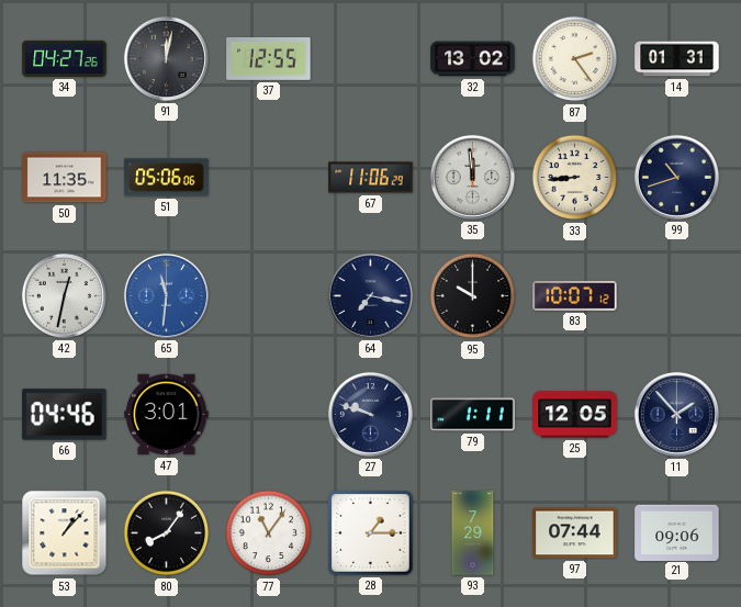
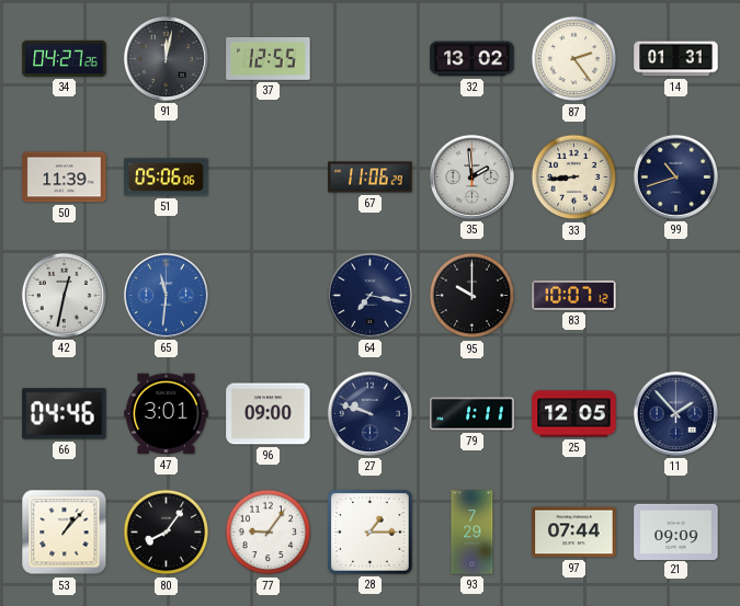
50: 11:35 -> 11:39
35: 11:59 -> 1:59
96: none -> 09:00
77: 11:06 -> 9:06
21: 09:06 -> 09:09
